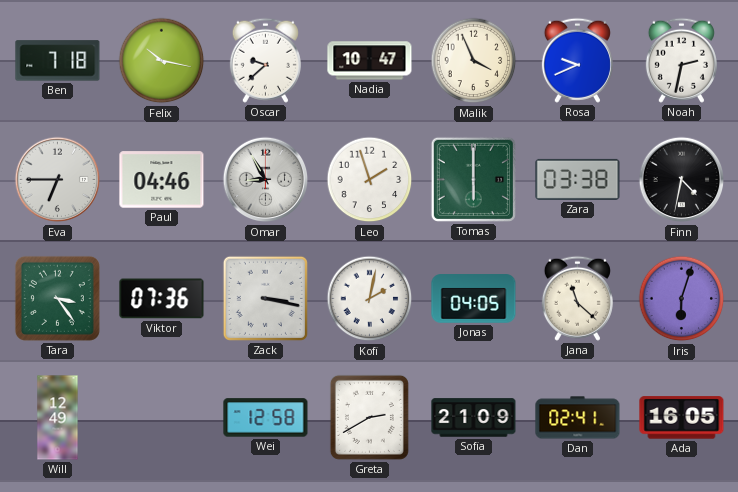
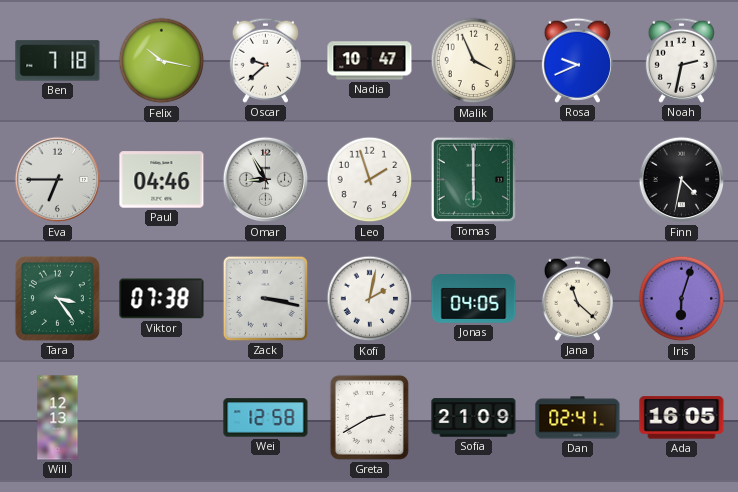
Zara: 03:38 -> none
Viktor: 07:36 -> 07:38
Will: 12:49 -> 12:13
